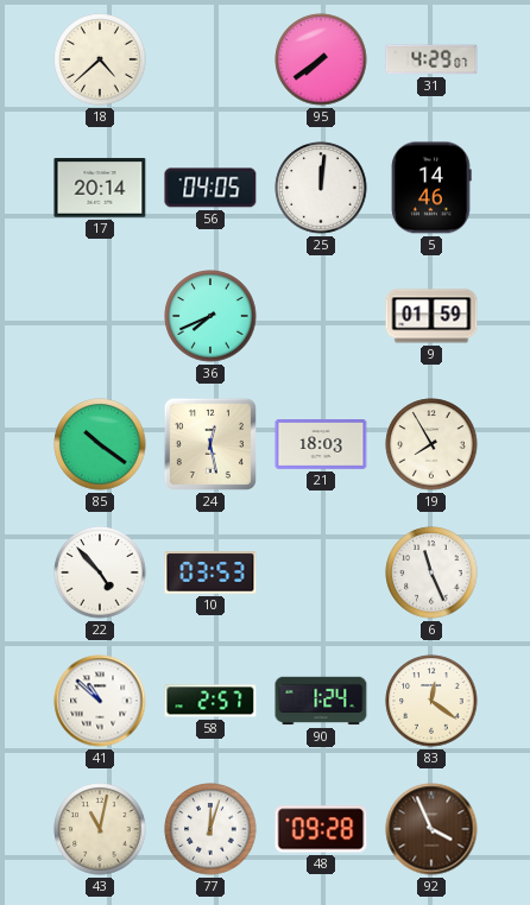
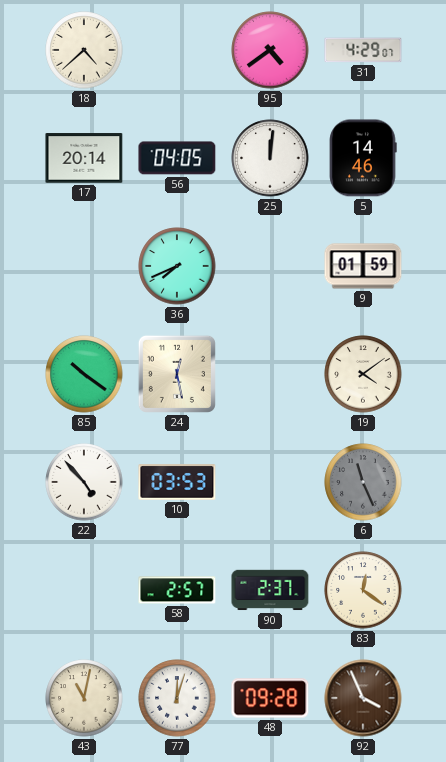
95: 7:39 -> 4:39
21: 18:03 -> none
19: 7:55 -> 4:09
6 dial: white -> grey
41: 10:52 -> none
90: 1:24 -> 2:37
